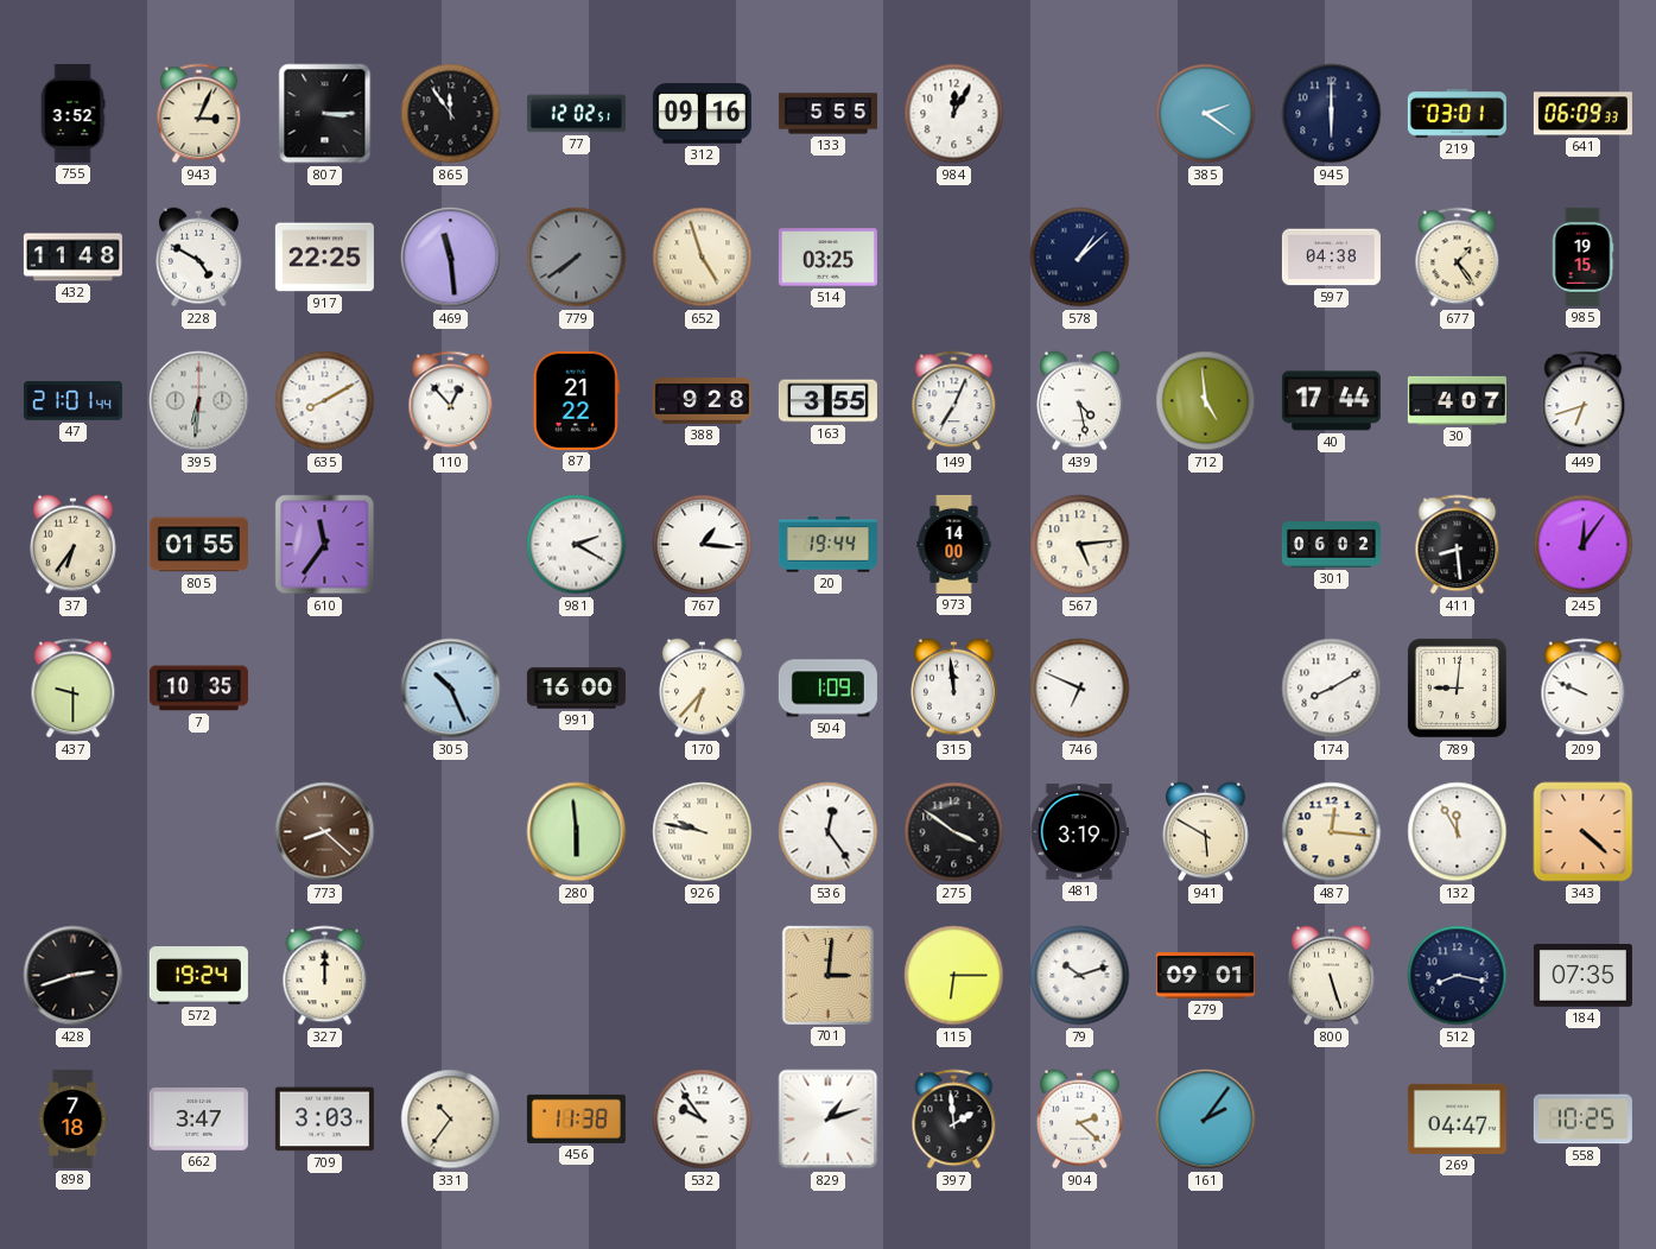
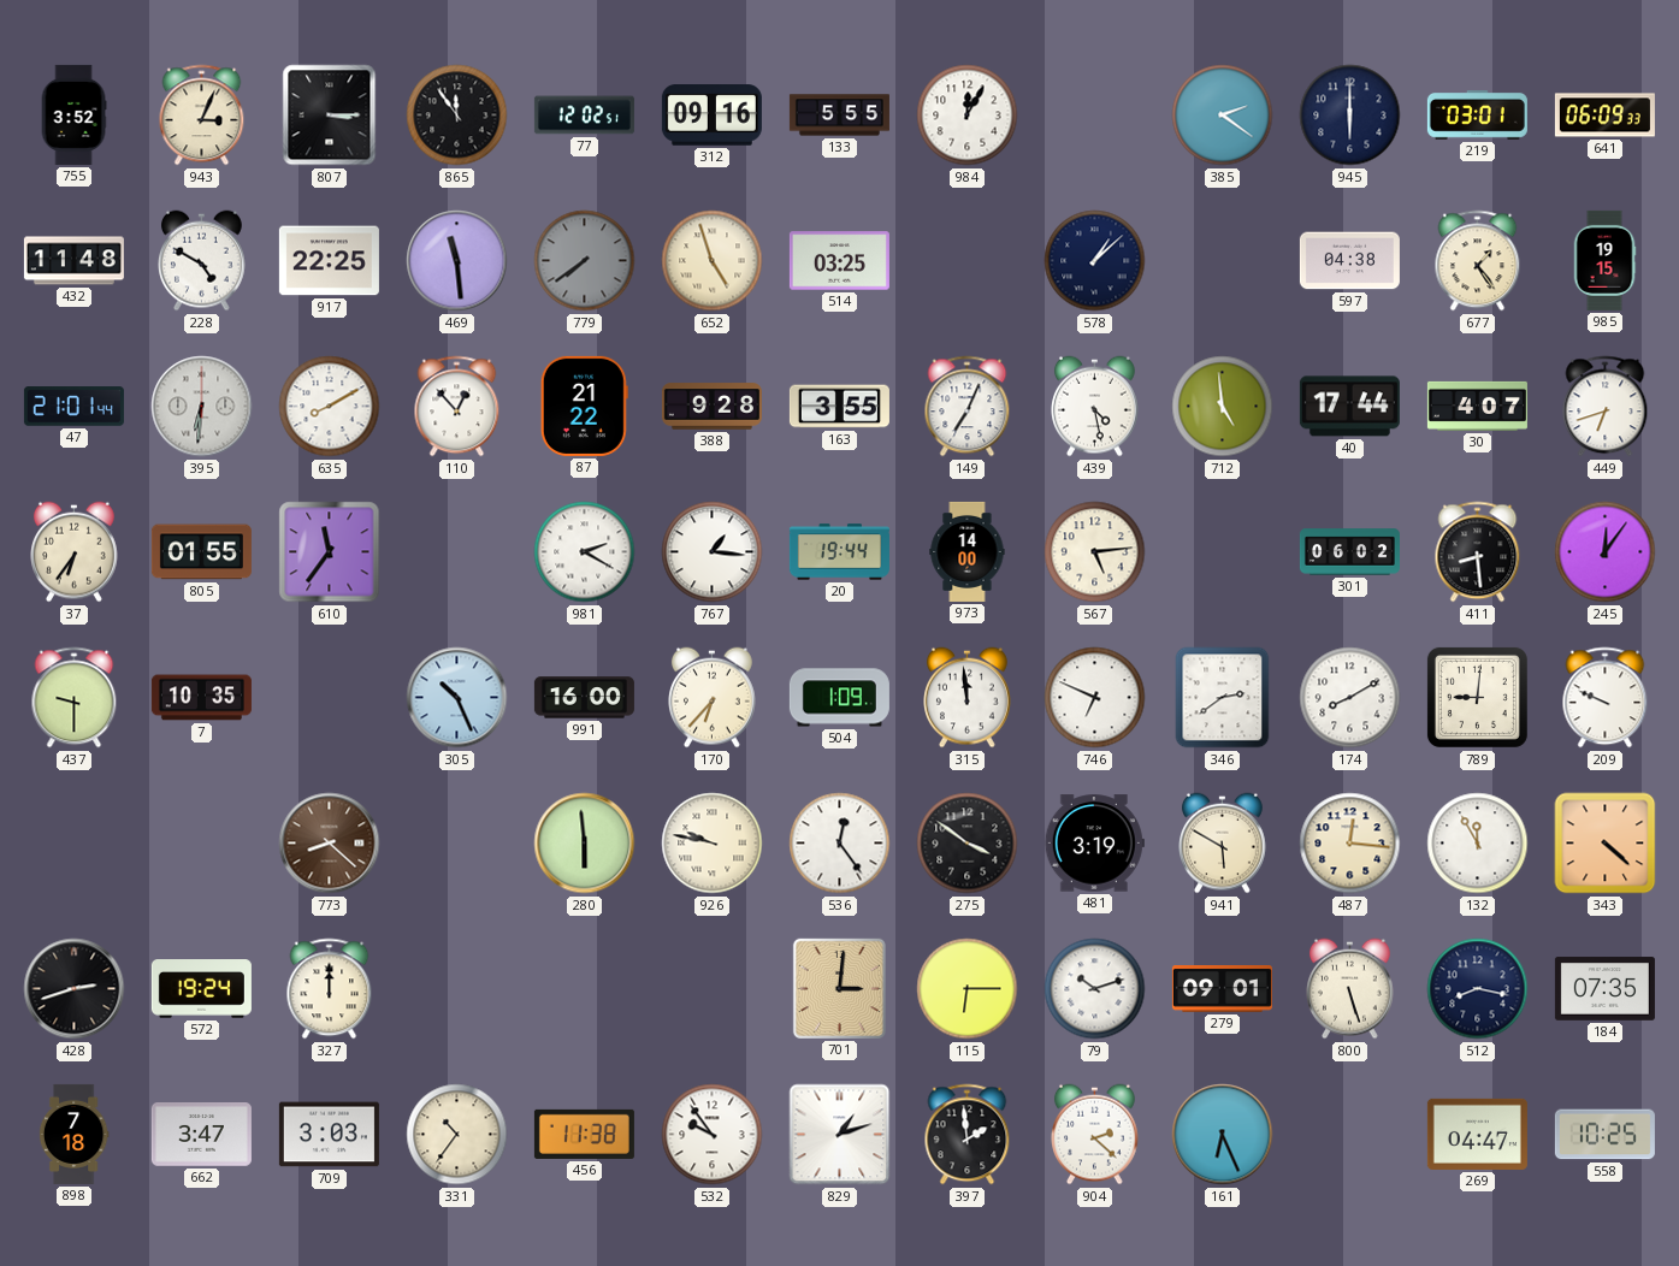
346: none -> 2:39
161: 2:06 -> 6:26
